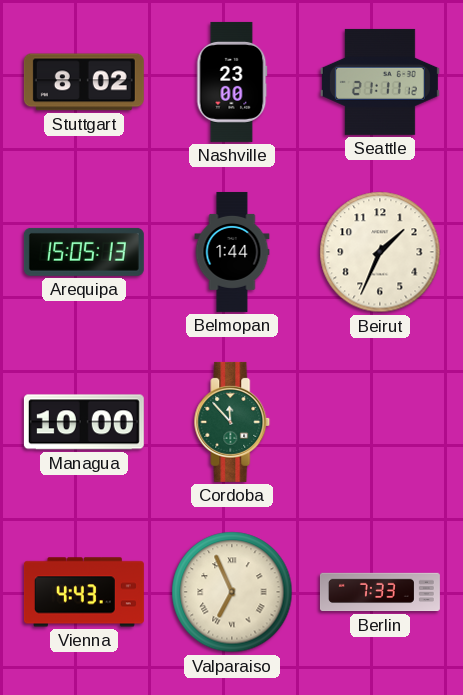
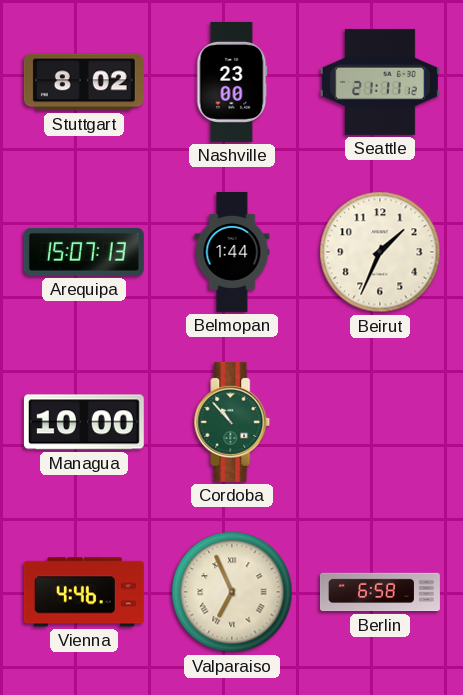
Arequipa: 15:05 -> 15:07
Cordoba: 11:53 -> 10:53
Vienna: 4:43 -> 4:46
Berlin: 7:33 -> 6:58
